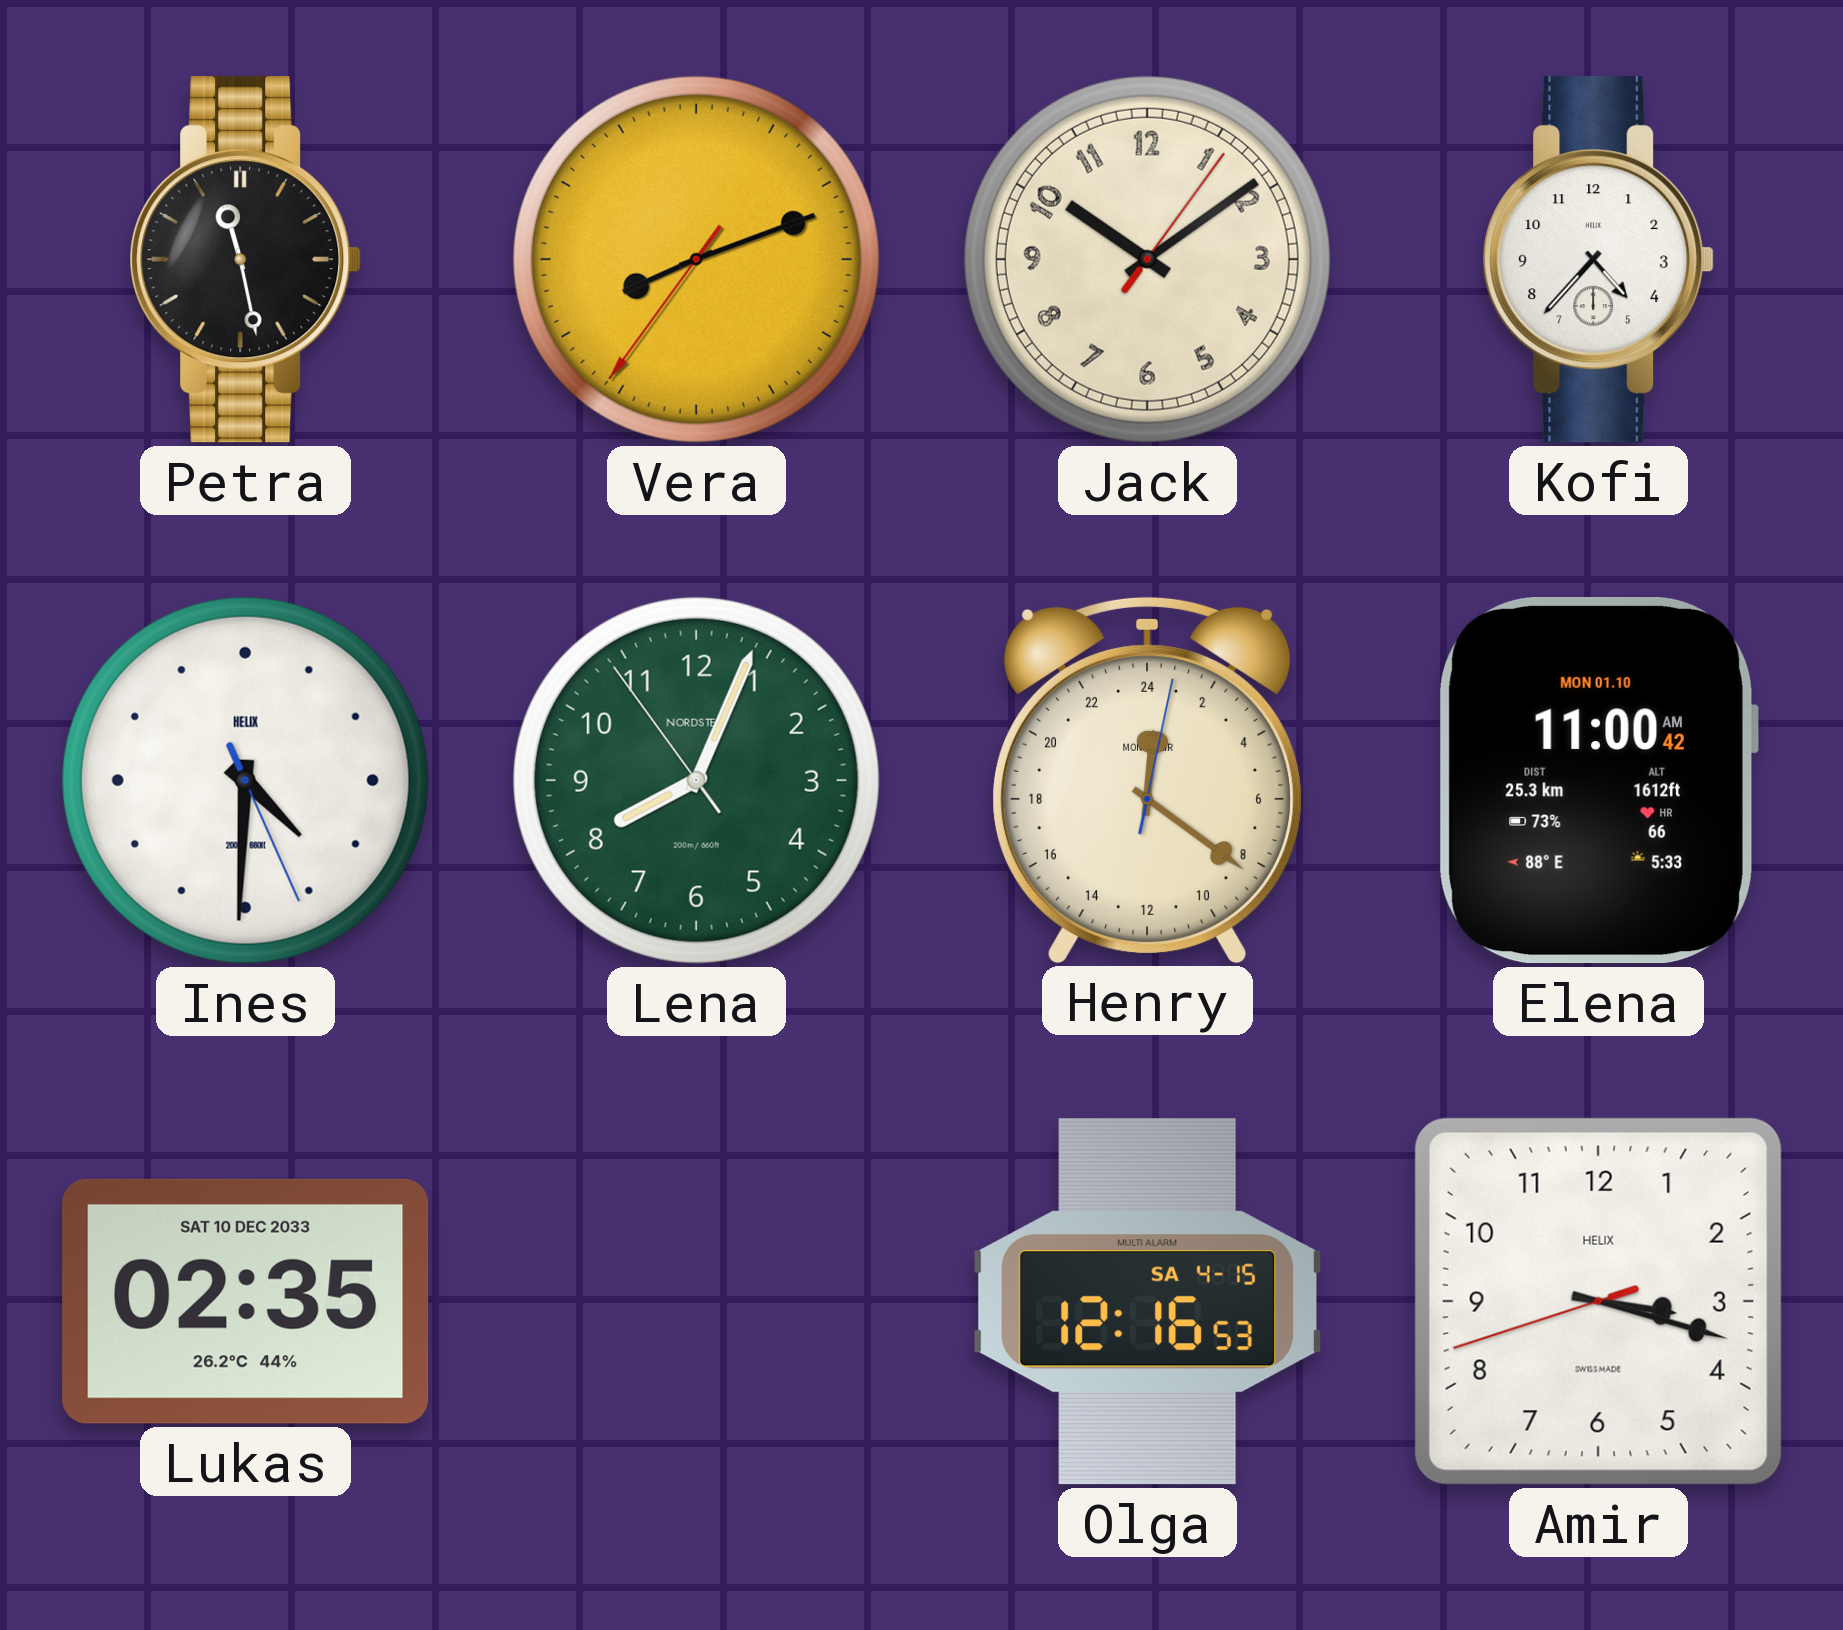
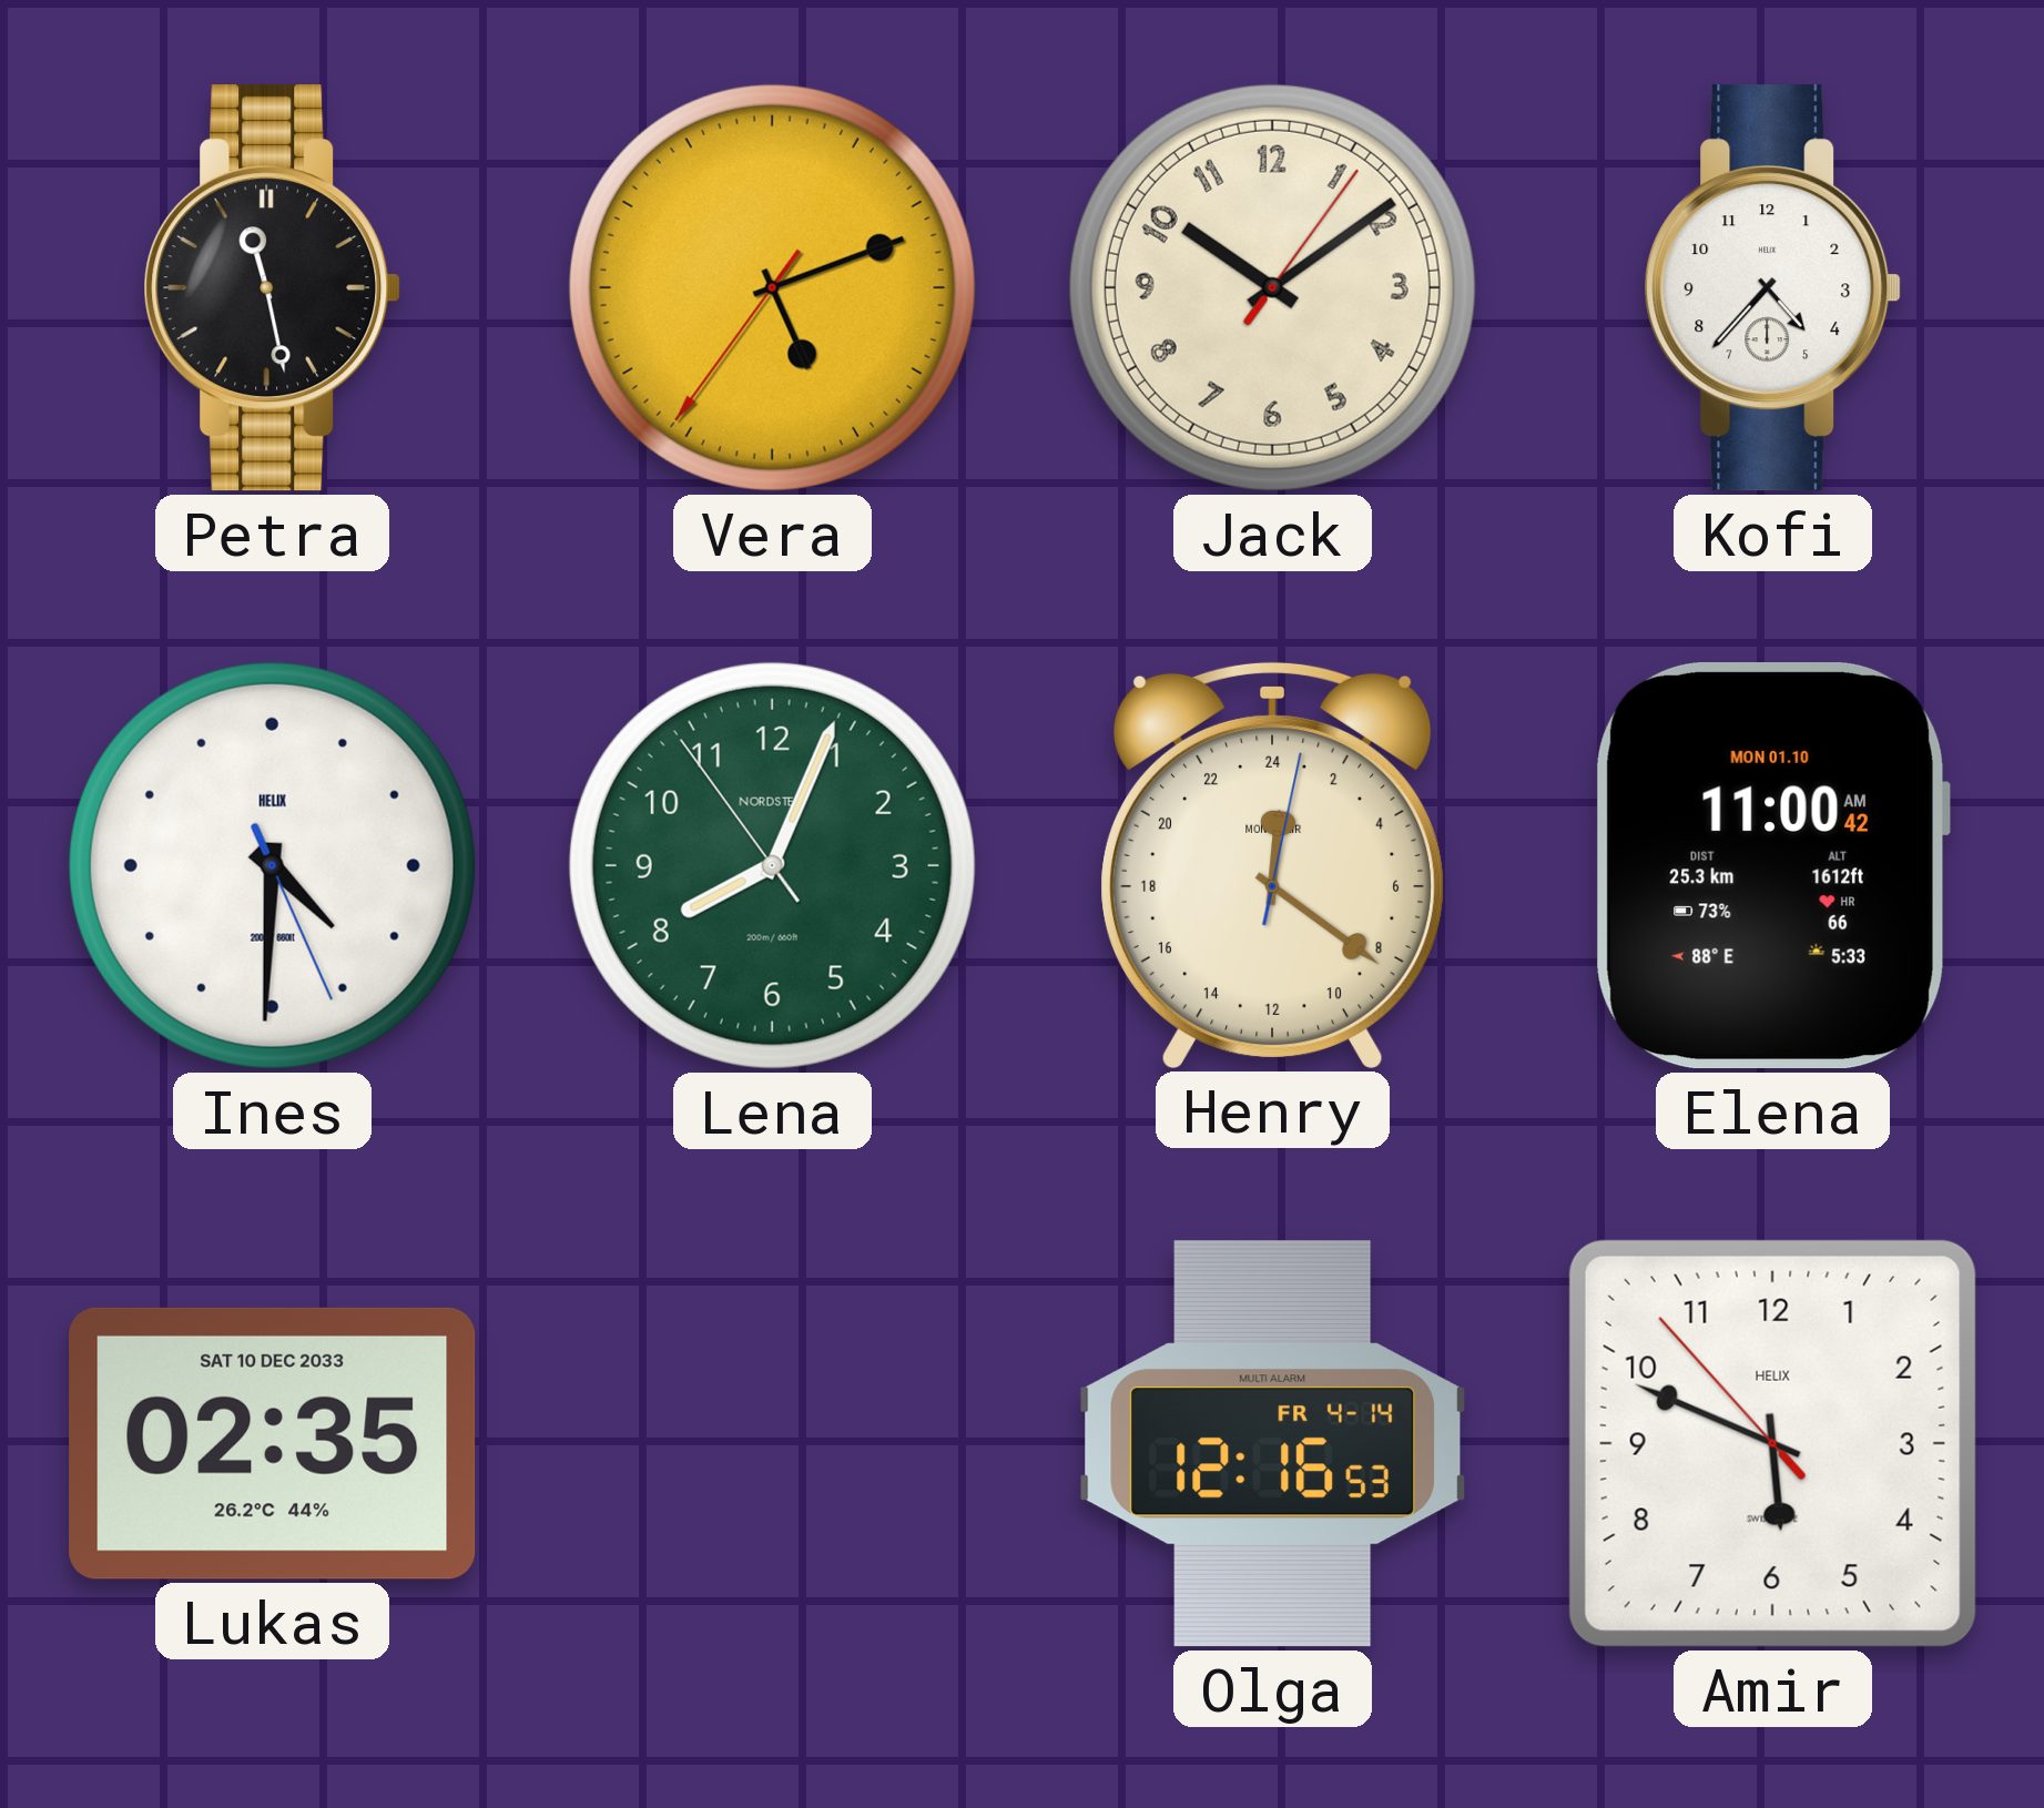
Vera: 8:11 -> 5:11
Olga date: SA 4-15 -> FR 4-14
Amir: 3:17 -> 5:48
